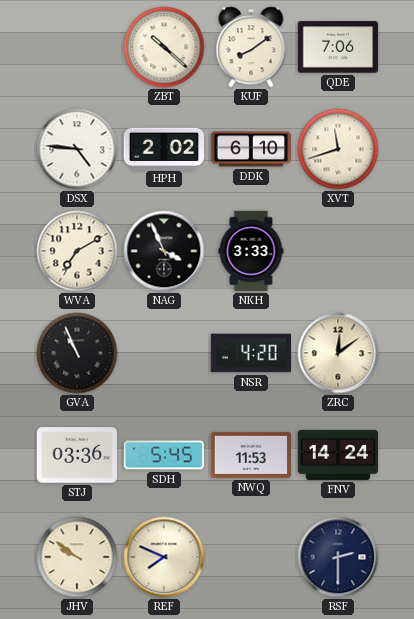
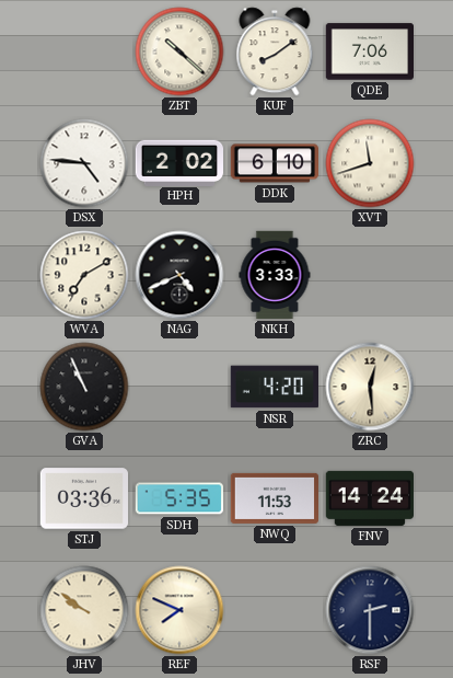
NAG: 3:56 -> 4:41
ZRC: 12:09 -> 12:29
SDH: 5:45 -> 5:35
